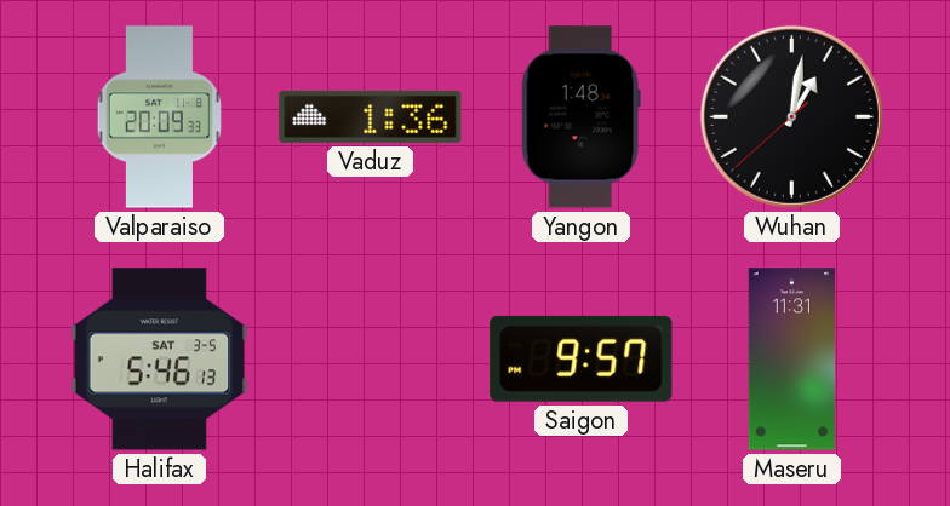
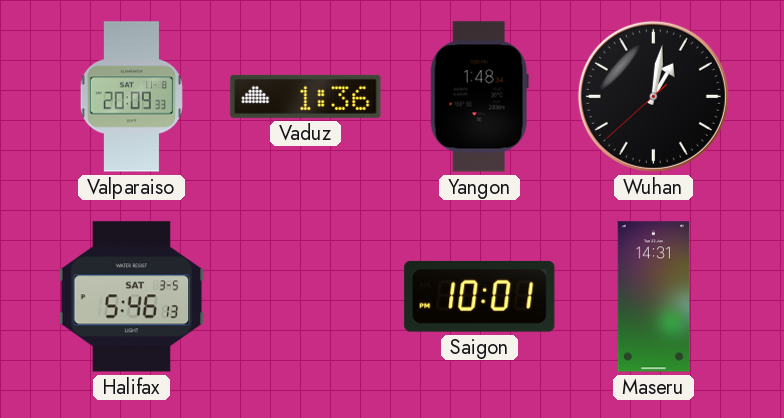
Saigon: 9:57 -> 10:01
Maseru: 11:31 -> 14:31
